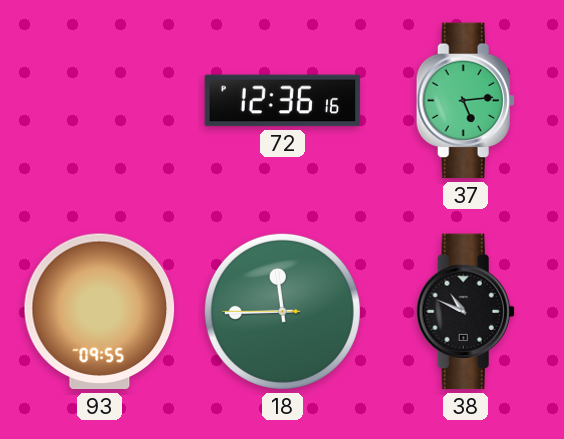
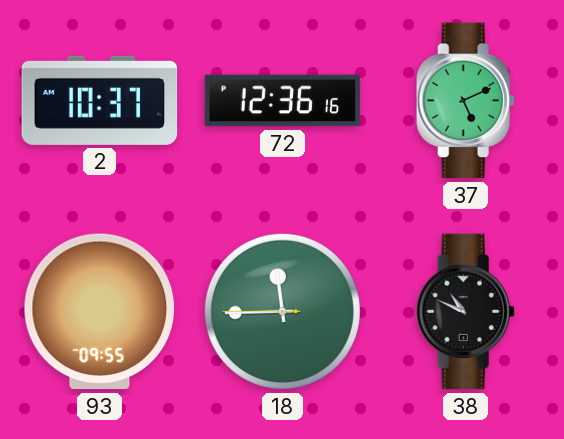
2: none -> 10:37
37: 5:14 -> 5:11
